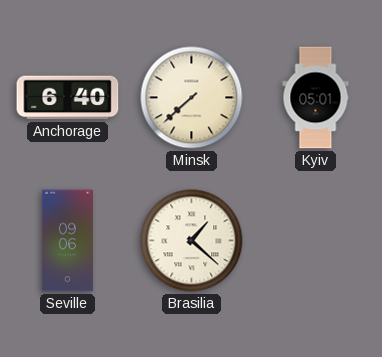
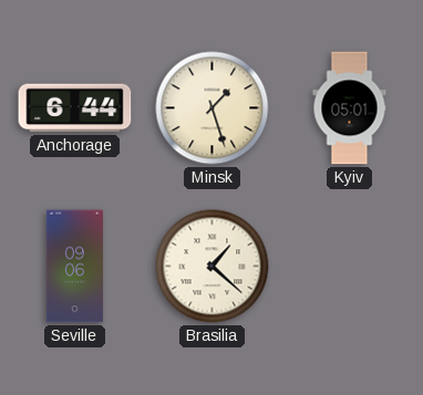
Anchorage: 6:40 -> 6:44
Minsk: 7:38 -> 1:27
